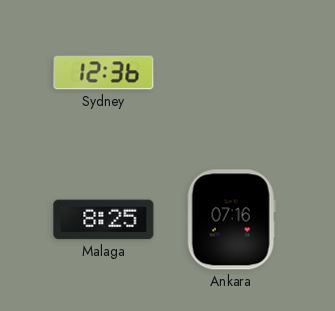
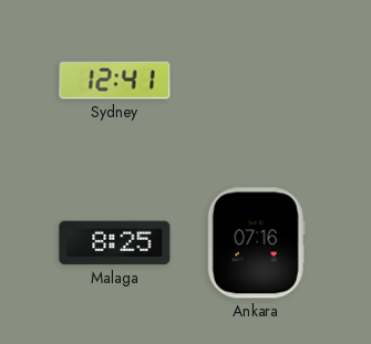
Sydney: 12:36 -> 12:41
